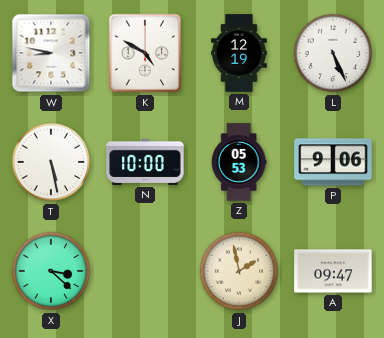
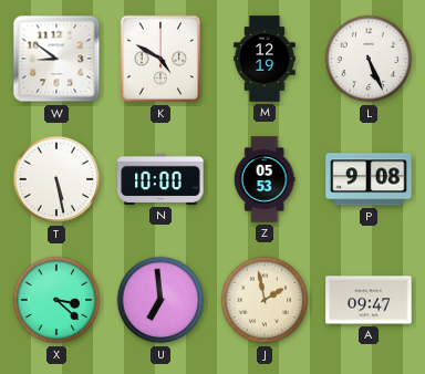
W: 8:47 -> 8:51
P: 9:06 -> 9:08
U: none -> 6:59
